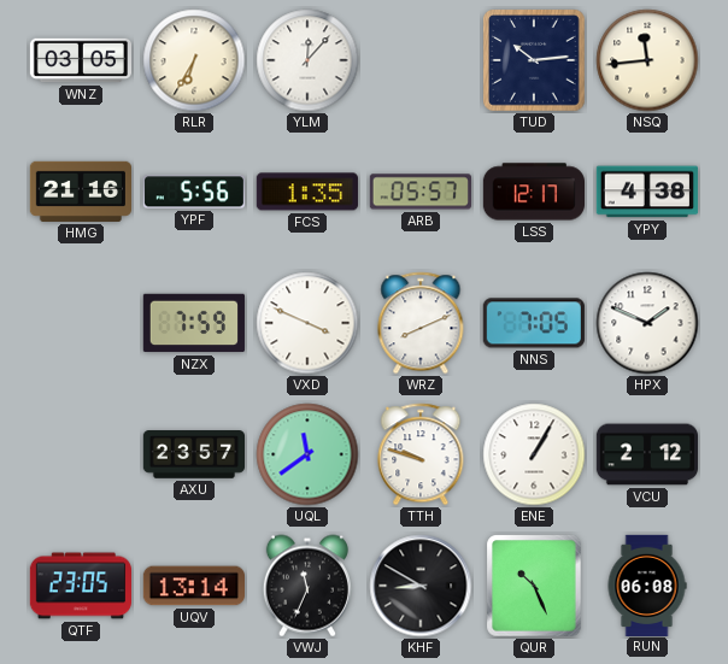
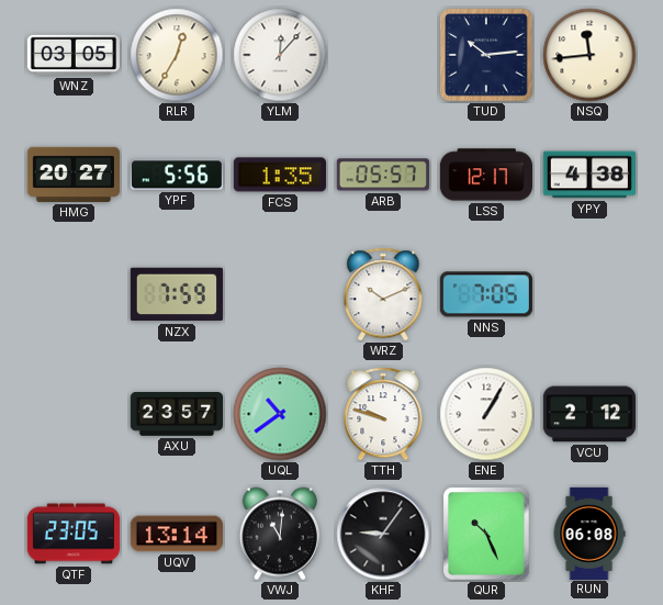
RLR: 6:35 -> 12:35
HMG: 21:16 -> 20:27
VXD: 3:49 -> none
WRZ: 8:11 -> 10:11
HPX: 1:49 -> none
UQL: 11:39 -> 10:39
VWJ: 11:34 -> 11:01
KHF: 8:50 -> 9:06
